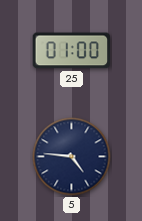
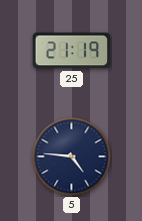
25: 01:00 -> 21:19
